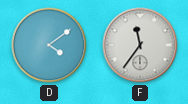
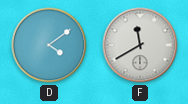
F: 11:36 -> 11:40
